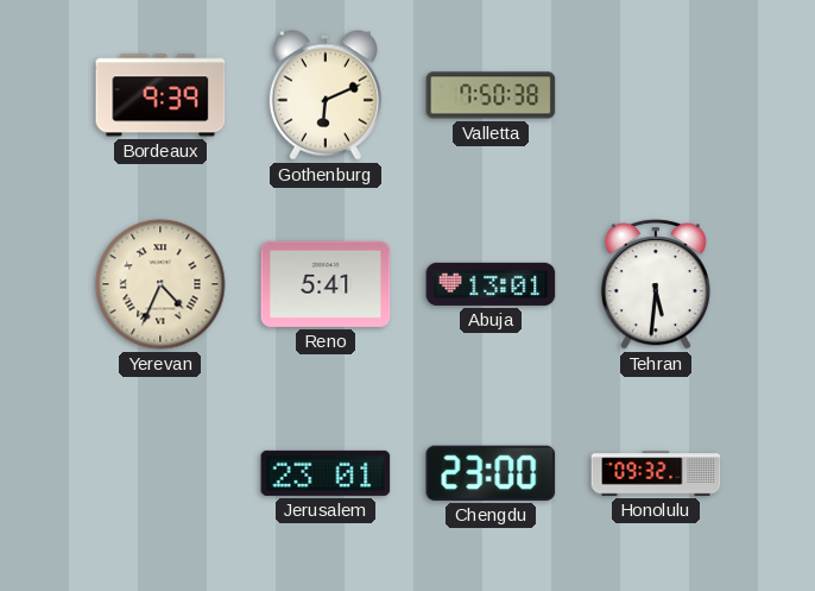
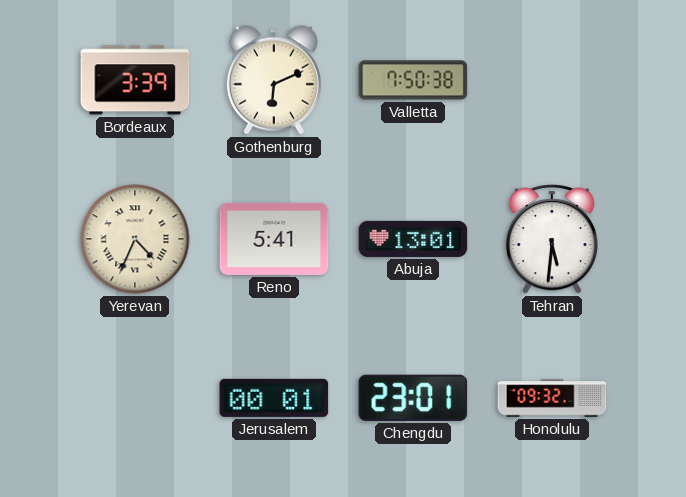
Bordeaux: 9:39 -> 3:39
Jerusalem: 23:01 -> 00:01
Chengdu: 23:00 -> 23:01
